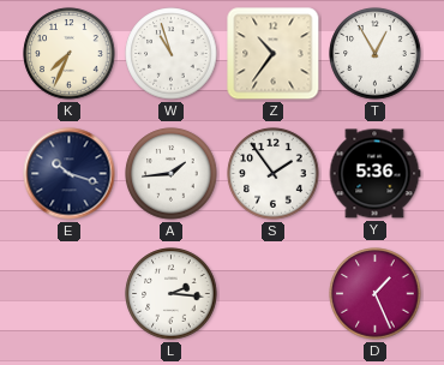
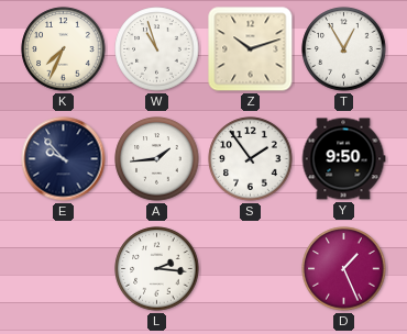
Z: 10:36 -> 10:12
E: 10:18 -> 9:53
Y: 5:36 -> 9:50
